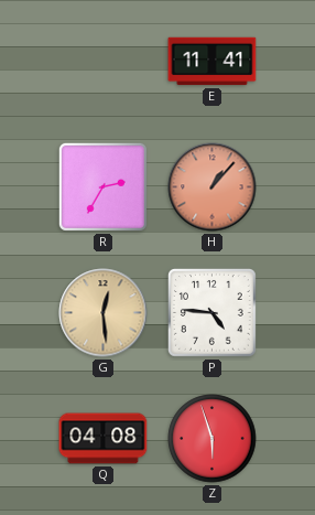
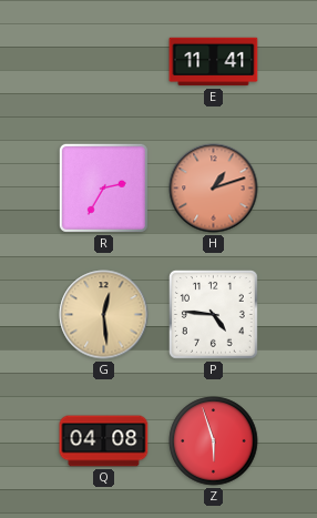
H: 1:07 -> 1:12
